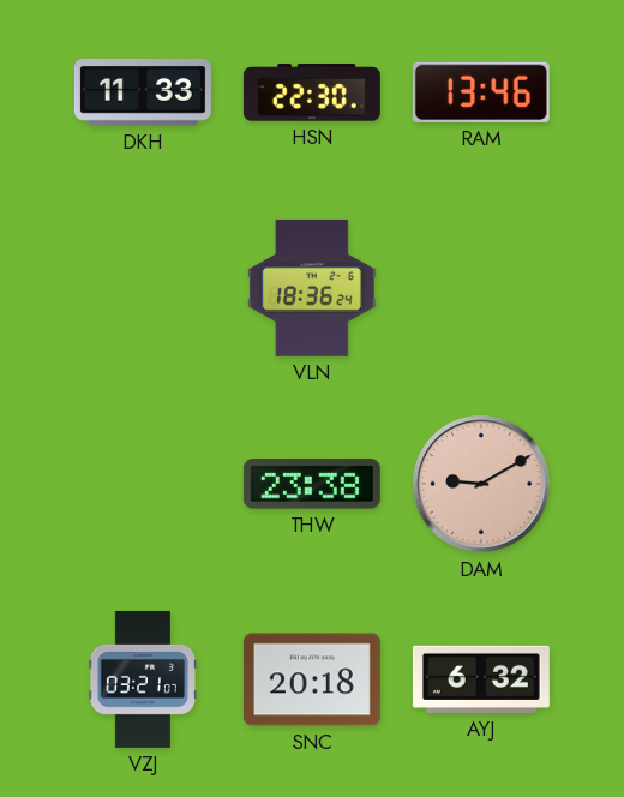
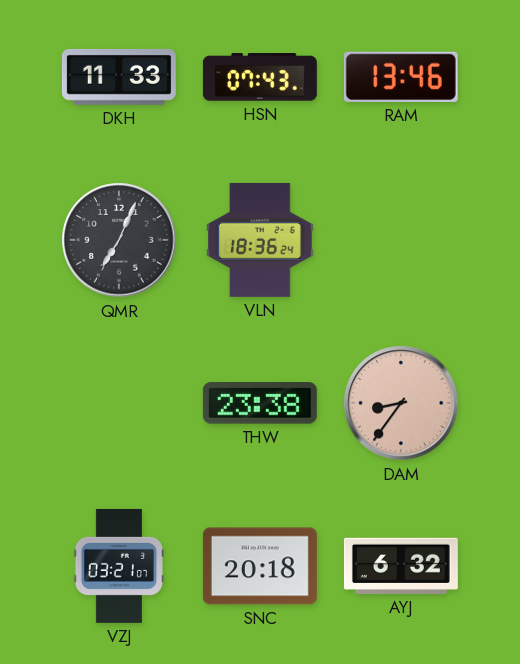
HSN: 22:30 -> 07:43
QMR: none -> 7:04
DAM: 9:10 -> 8:36
